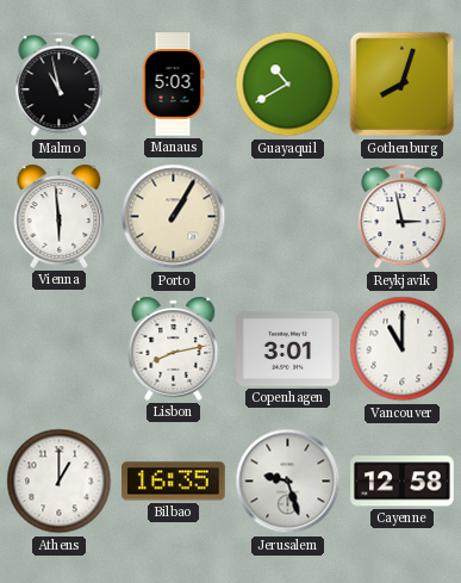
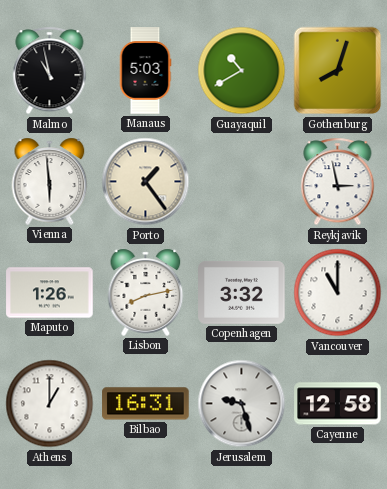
Porto: 1:05 -> 1:24
Maputo: none -> 1:26
Copenhagen: 3:01 -> 3:32
Bilbao: 16:35 -> 16:31
